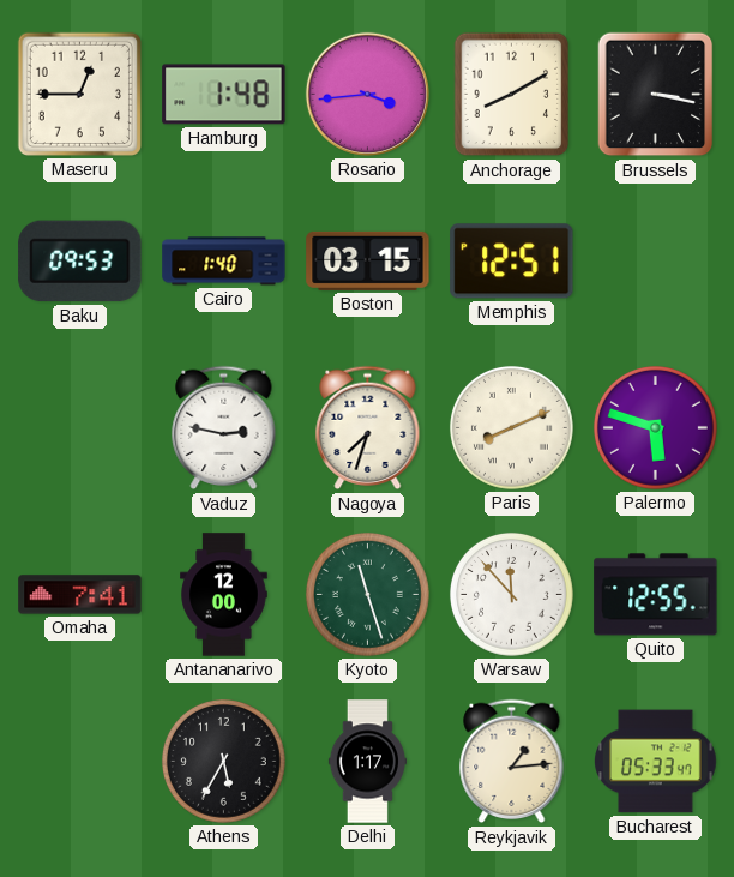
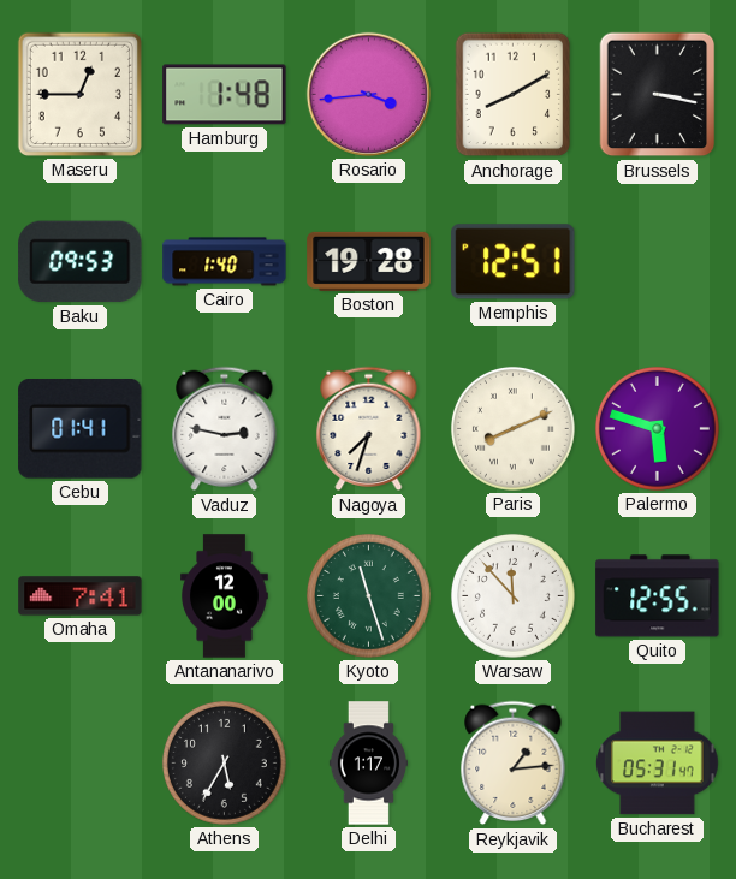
Boston: 03:15 -> 19:28
Cebu: none -> 01:41
Bucharest: 05:33 -> 05:31
